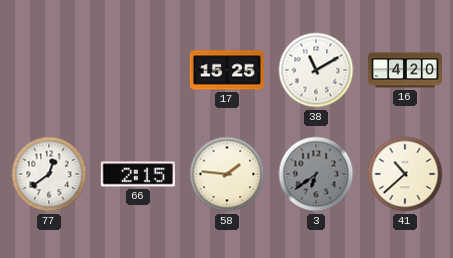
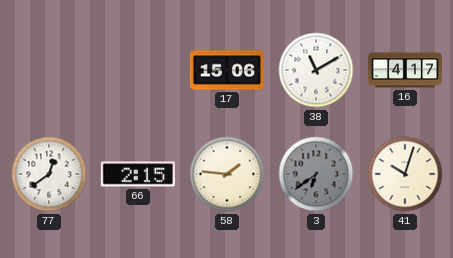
17: 15:25 -> 15:06
16: 4:20 -> 4:17
41: 10:38 -> 10:03
